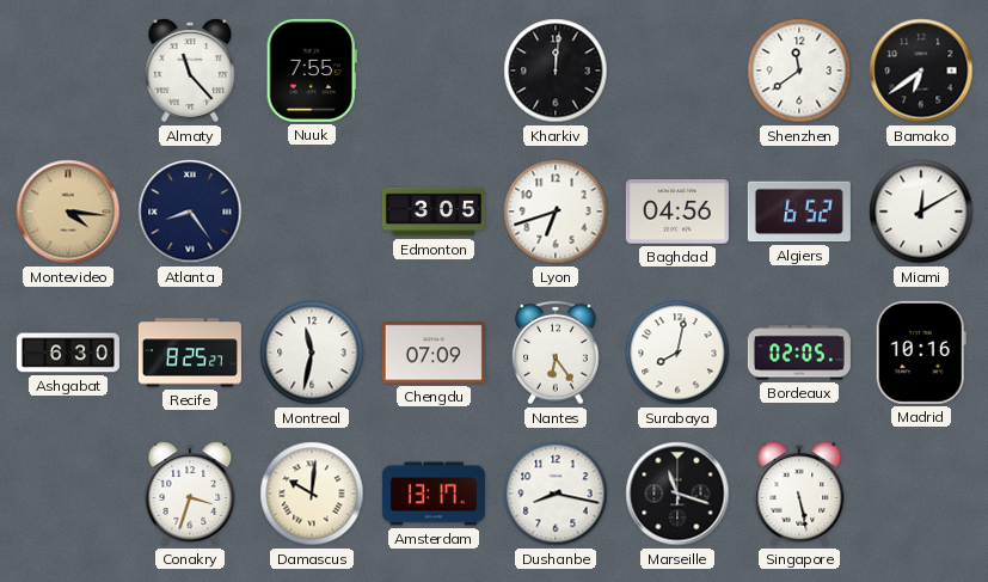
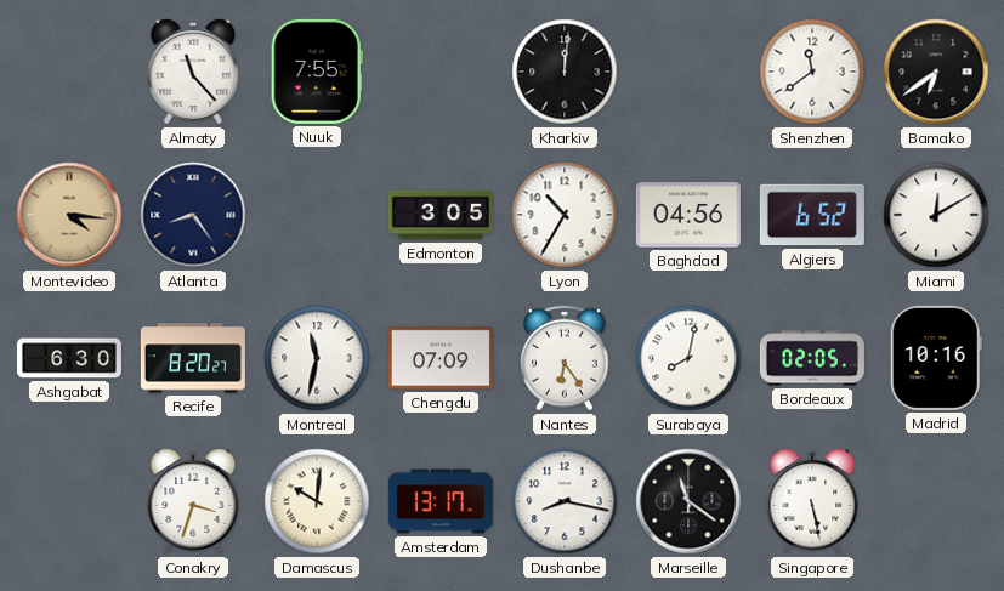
Lyon: 6:42 -> 10:35
Recife: 8:25 -> 8:20
Marseille: 11:18 -> 11:21
